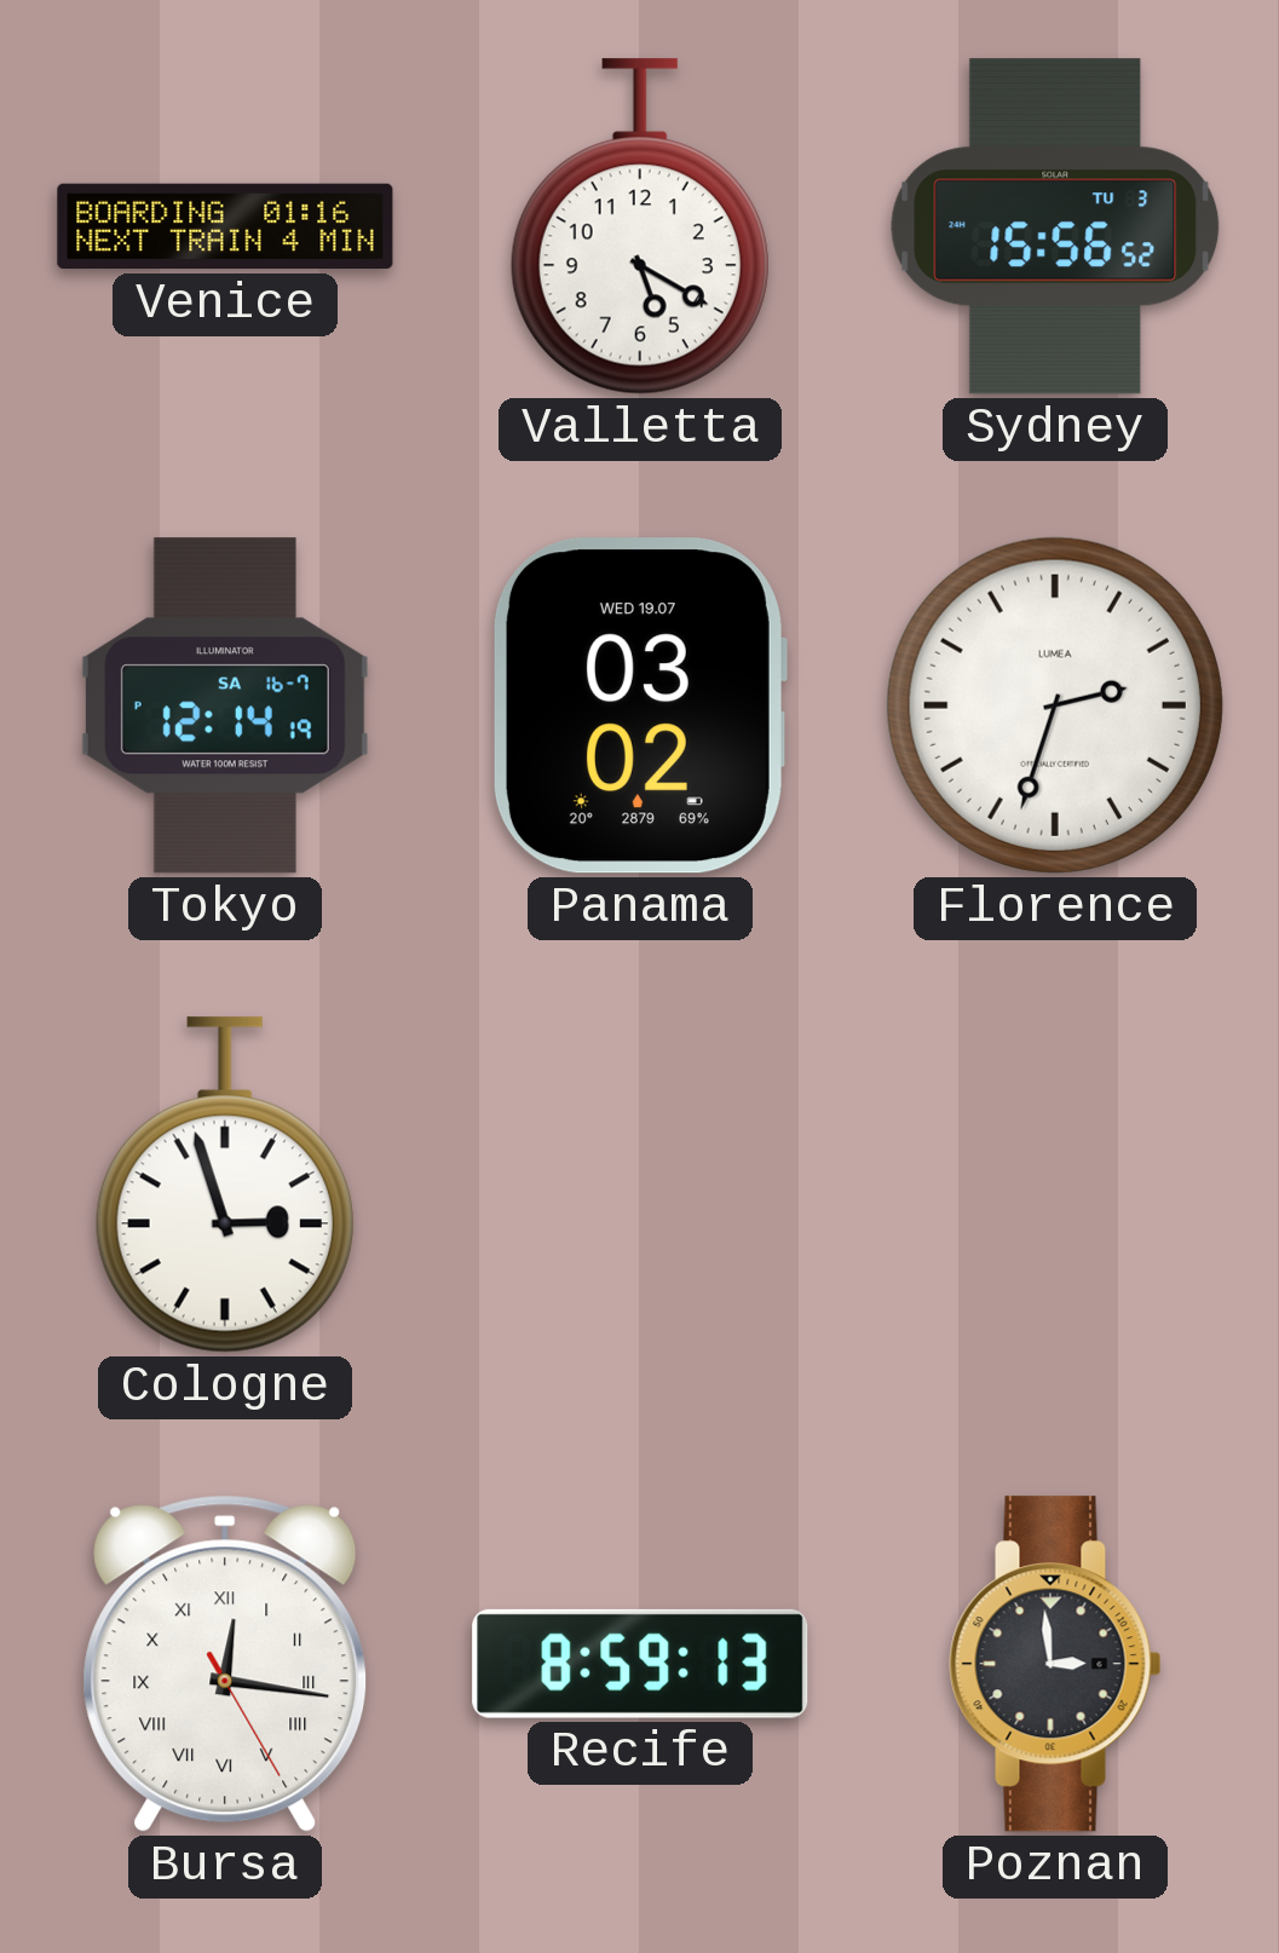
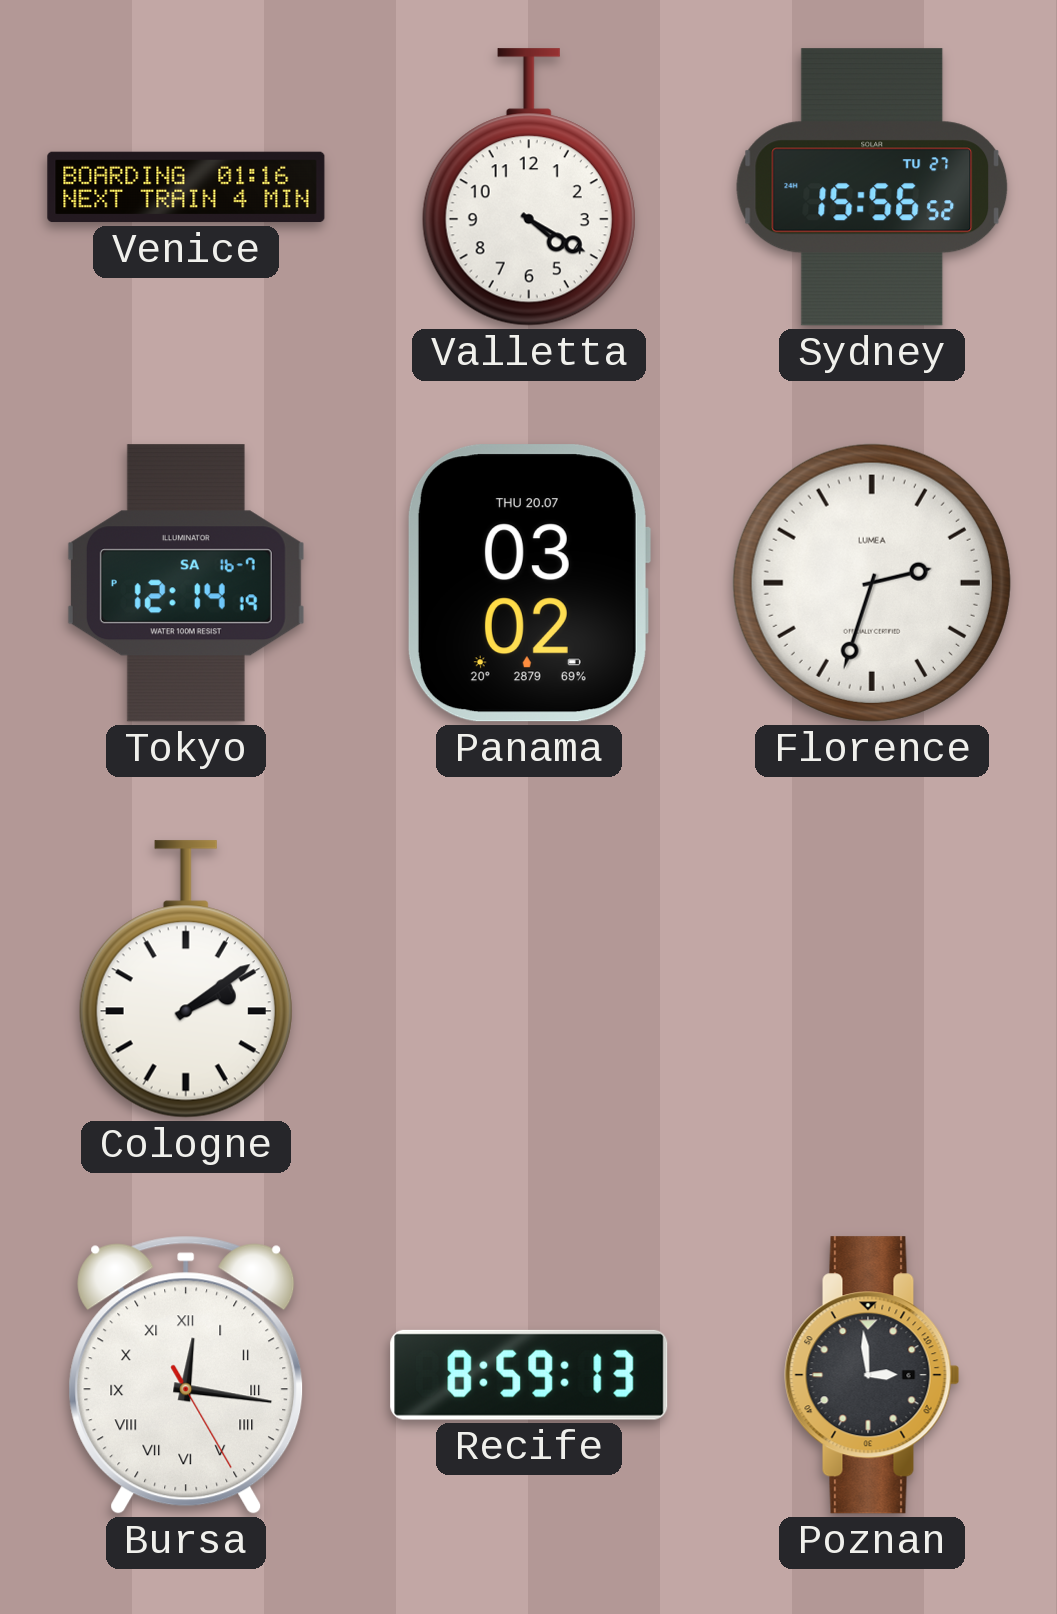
Valletta: 5:20 -> 4:20
Sydney date: TU 3 -> TU 27
Panama date: WED 19.07 -> THU 20.07
Cologne: 2:57 -> 2:09
